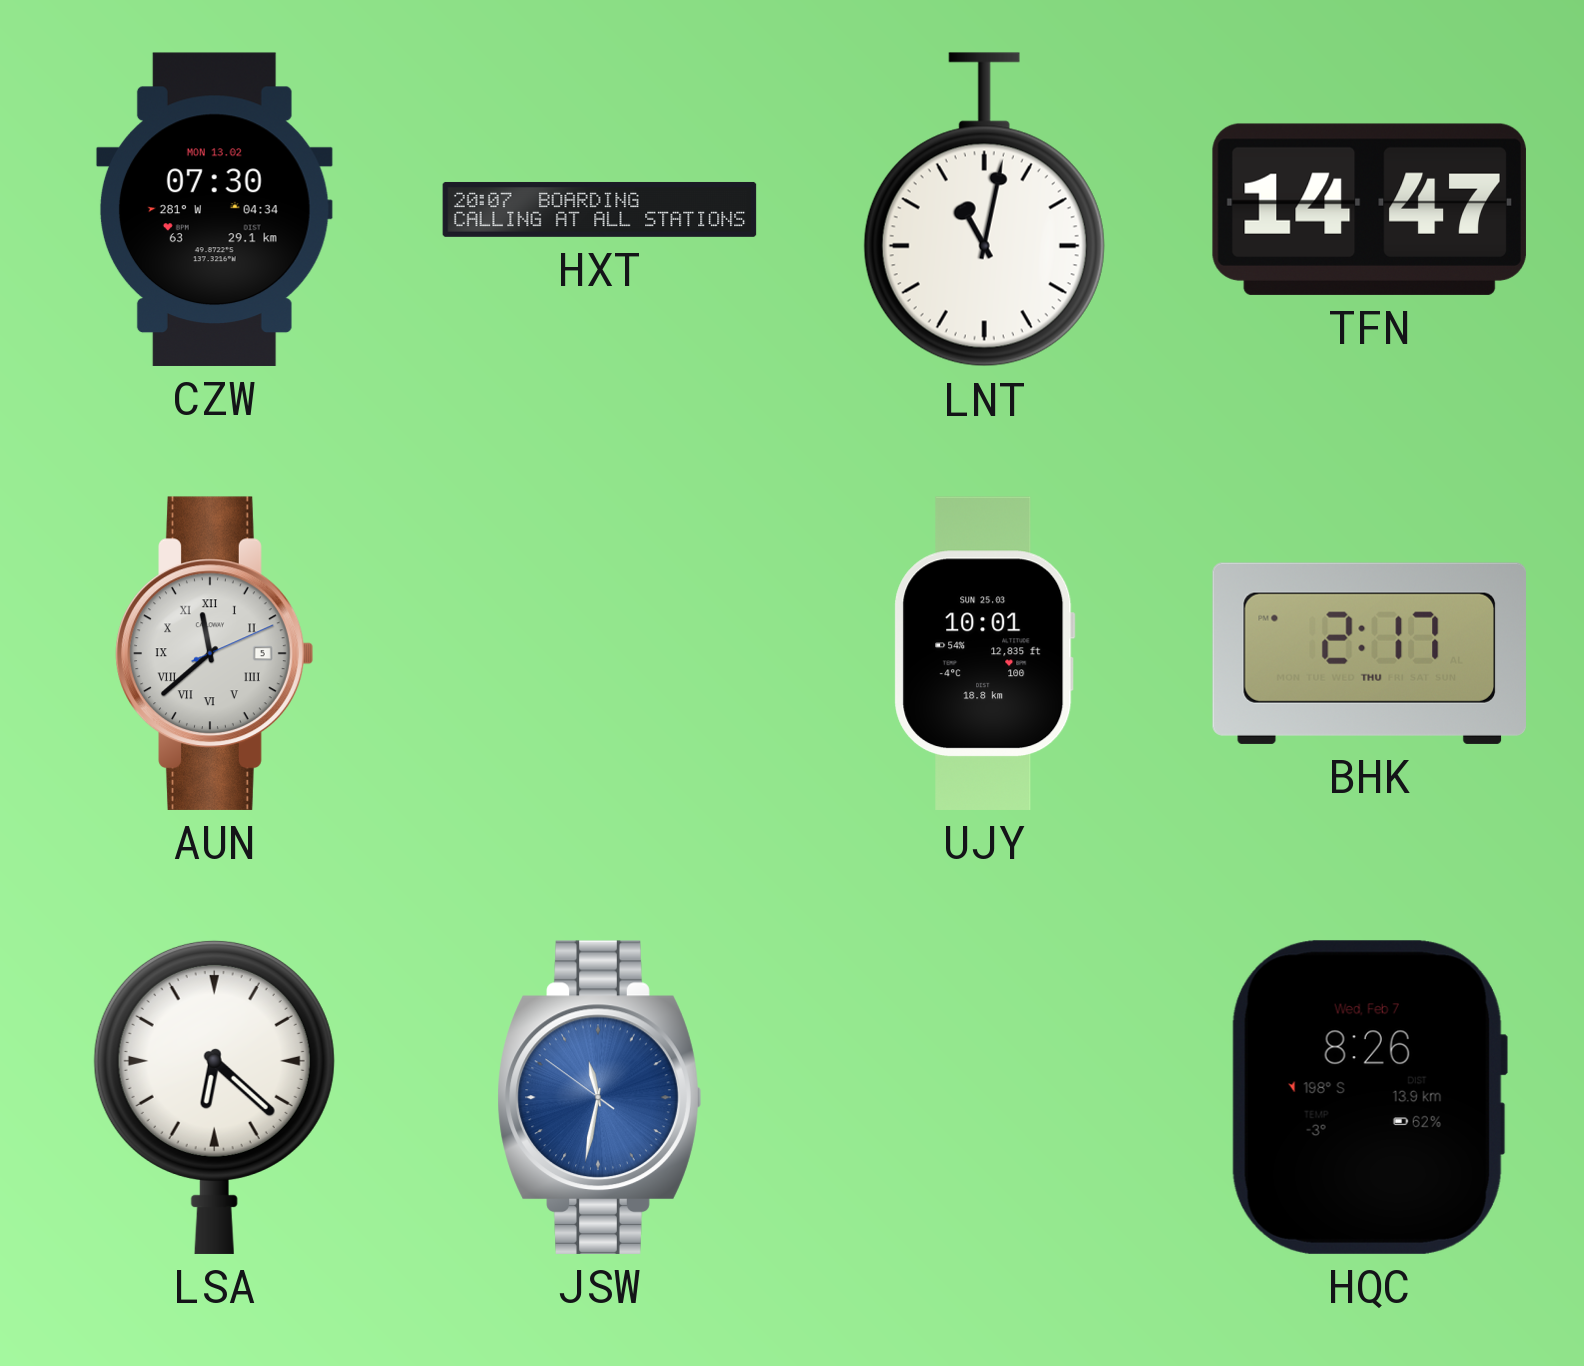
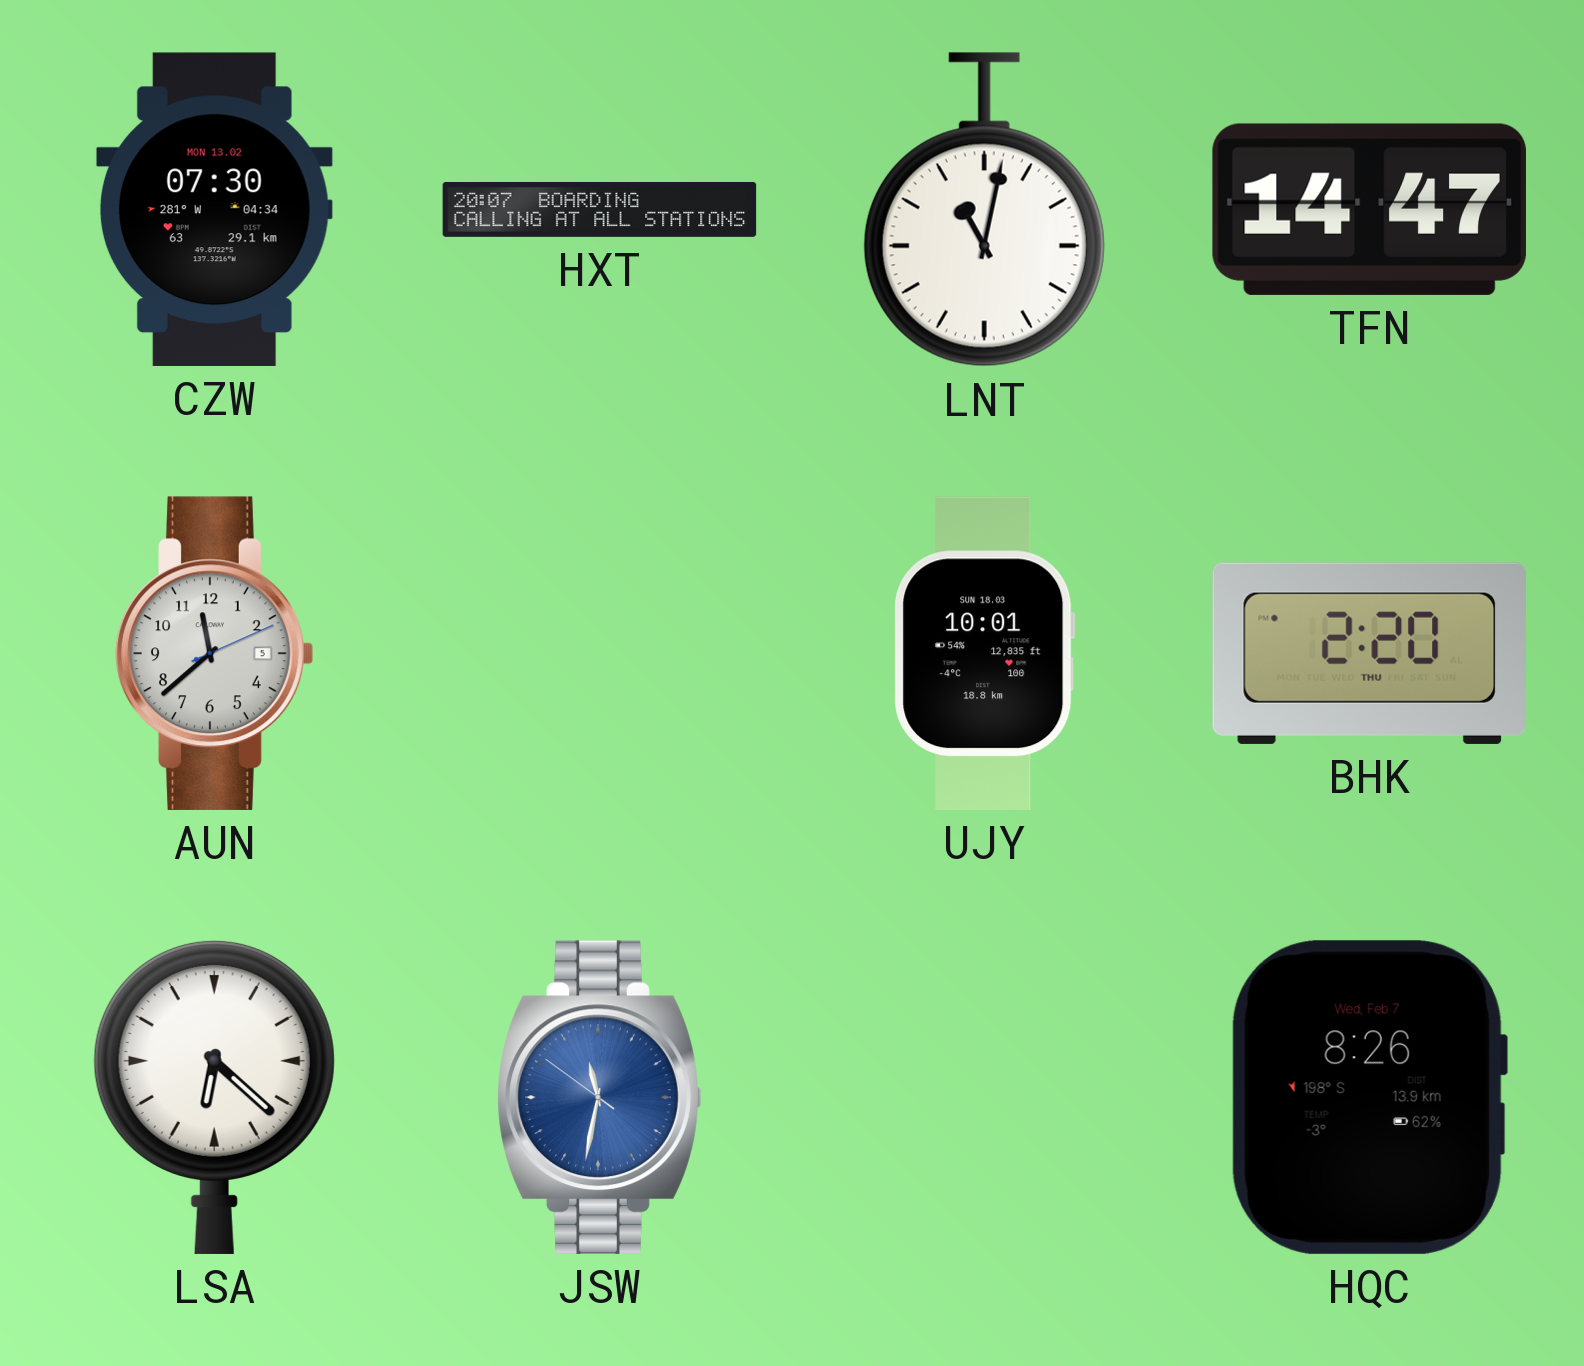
AUN numerals: Roman -> Arabic
UJY date: SUN 25.03 -> SUN 18.03
BHK: 2:17 -> 2:20
